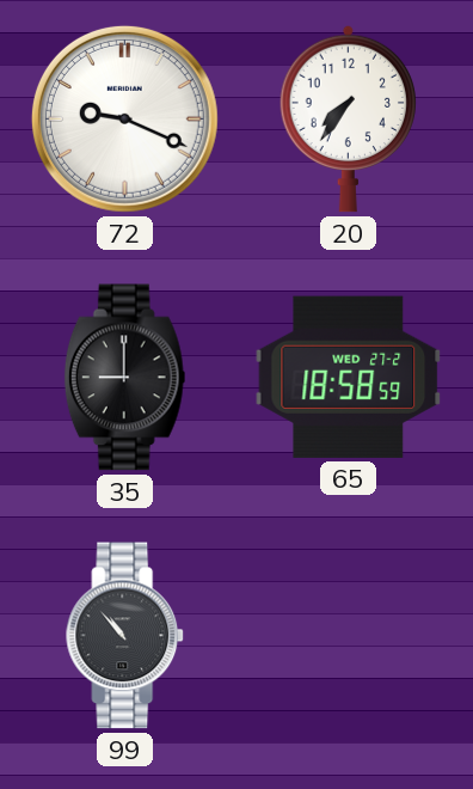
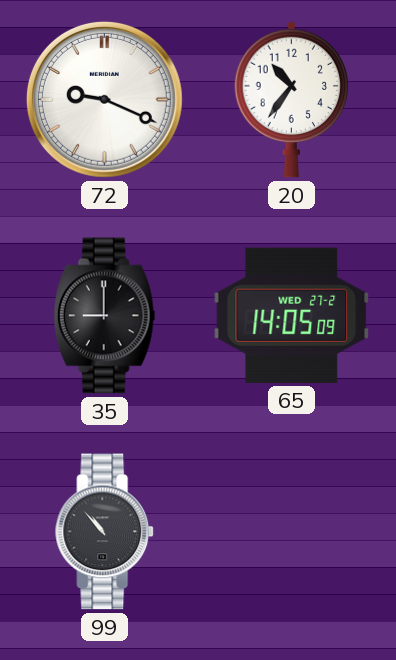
20: 7:36 -> 10:36
65: 18:58 -> 14:05
